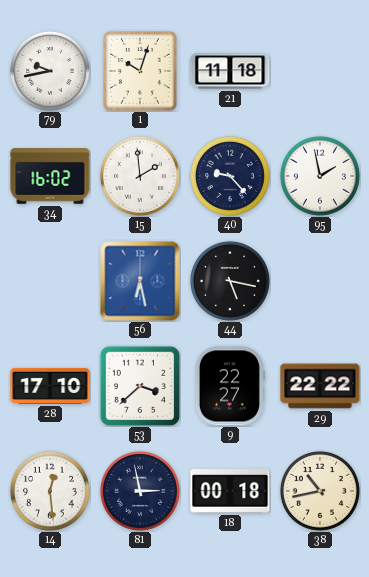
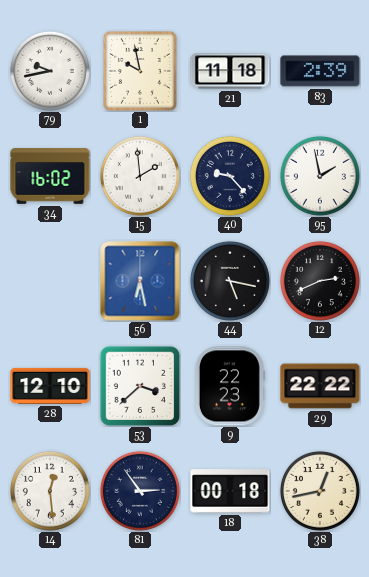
1: 10:03 -> 9:58
83: none -> 2:39
12: none -> 2:41
28: 17:10 -> 12:10
9: 22:27 -> 22:23
81: 2:58 -> 2:54
38: 10:43 -> 12:43
